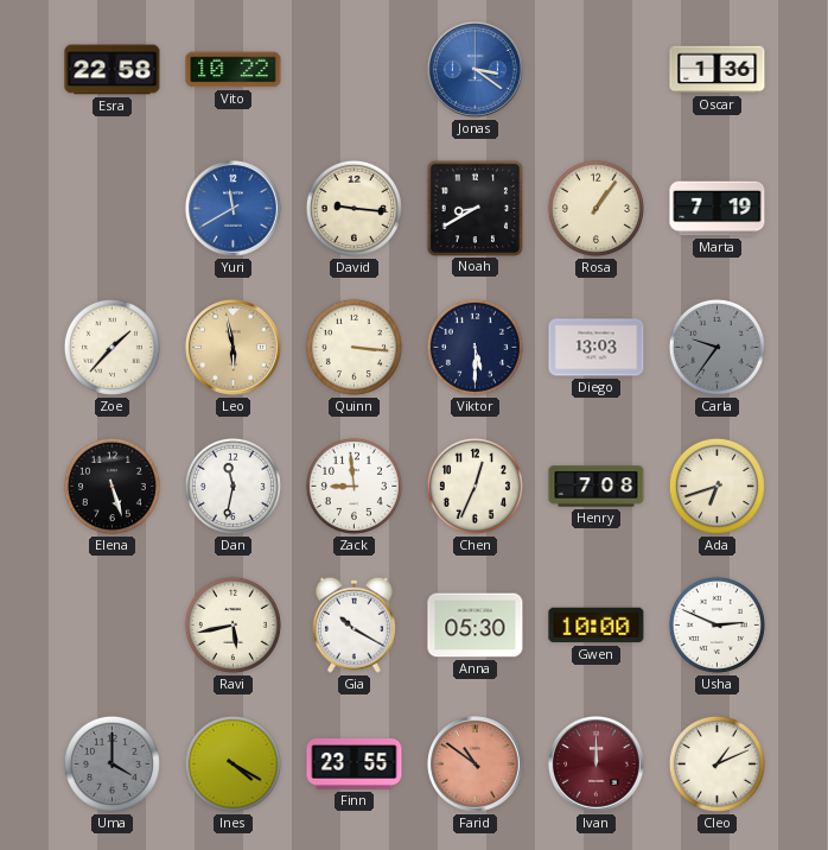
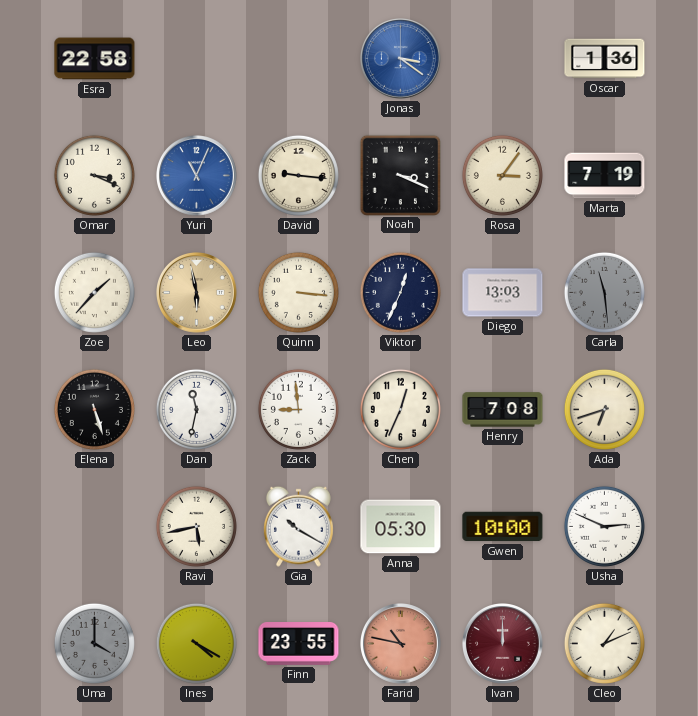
Vito: 10:22 -> none
Omar: none -> 3:19
Yuri: 11:40 -> 11:04
Noah: 8:40 -> 3:19
Rosa: 1:06 -> 3:06
Viktor: 5:30 -> 12:34
Carla: 9:36 -> 11:29
Farid: 10:51 -> 10:47
